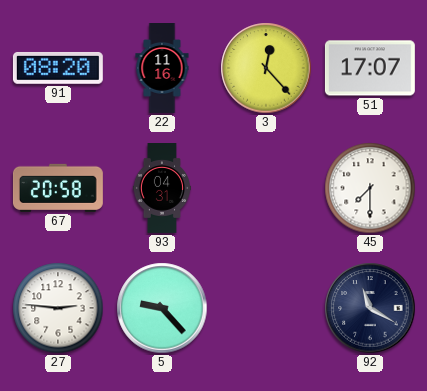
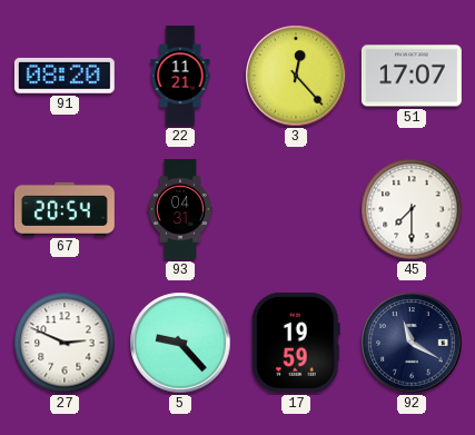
22: 11:16 -> 11:21
67: 20:58 -> 20:54
27: 2:46 -> 2:49
17: none -> 19:59
